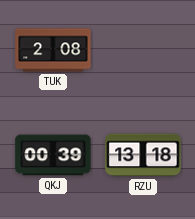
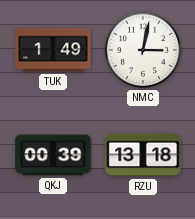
TUK: 2:08 -> 1:49
NMC: none -> 3:02
